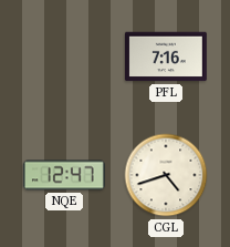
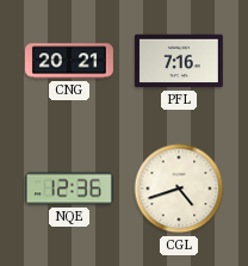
CNG: none -> 20:21
NQE: 12:47 -> 12:36
